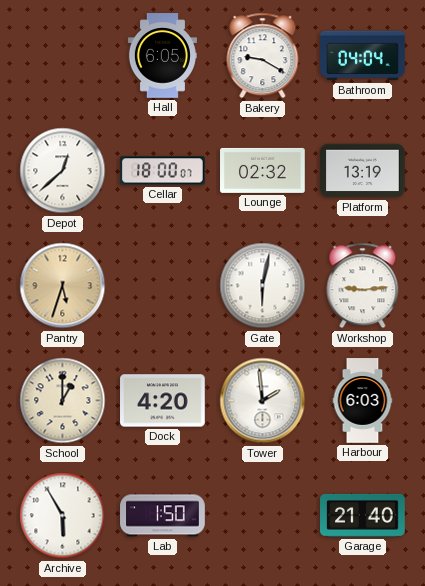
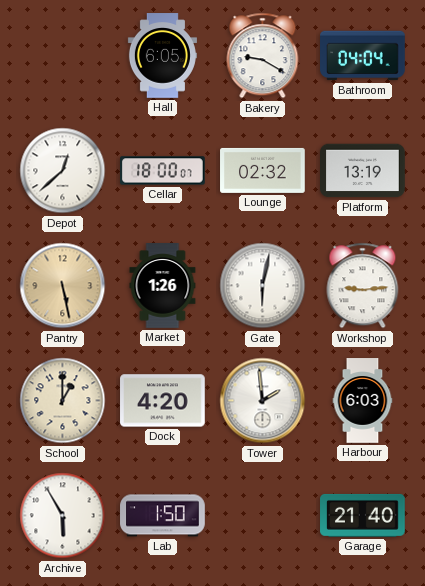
Pantry: 5:33 -> 5:28
Market: none -> 1:26
